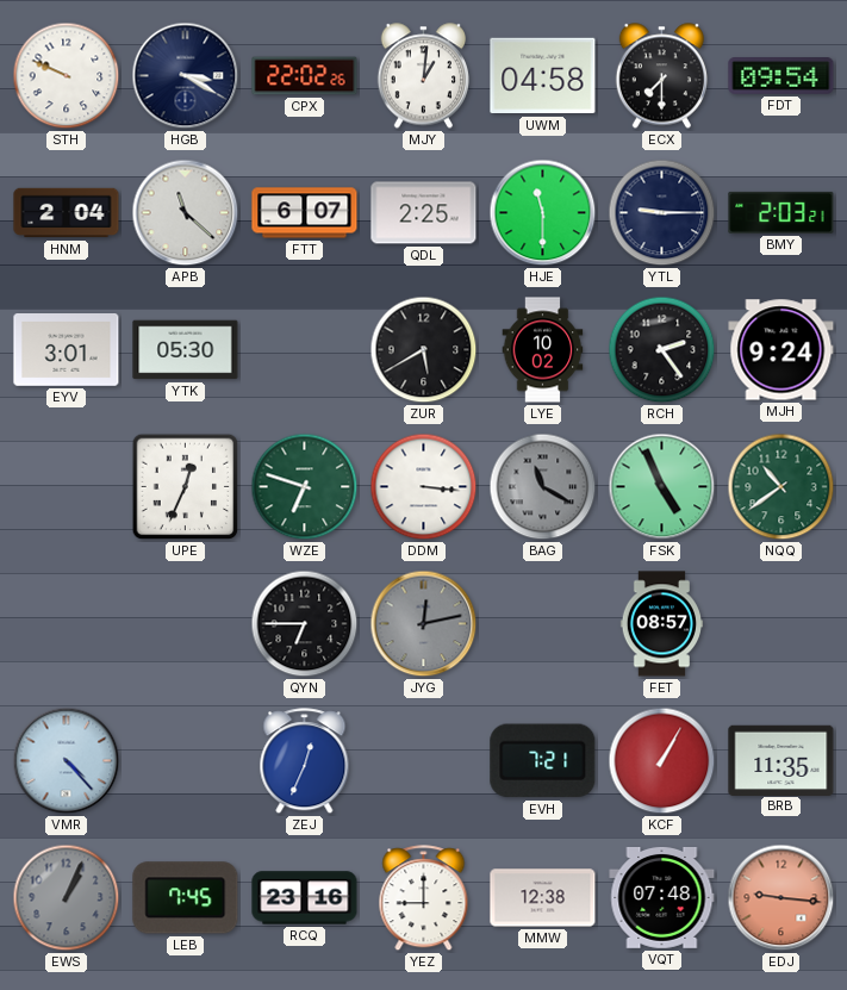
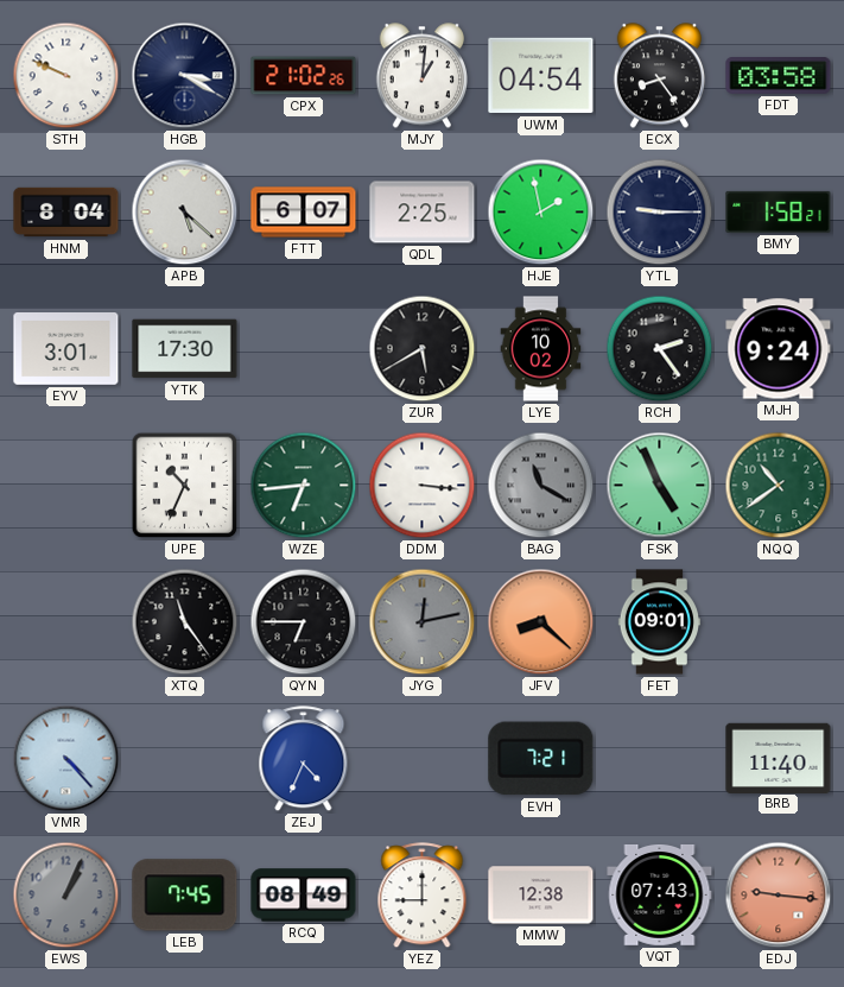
CPX: 22:02 -> 21:02
UWM: 04:58 -> 04:54
ECX: 7:30 -> 8:24
FDT: 09:54 -> 03:58
HNM: 2:04 -> 8:04
APB: 11:22 -> 5:22
HJE: 11:30 -> 1:58
BMY: 2:03 -> 1:58
YTK: 05:30 -> 17:30
UPE: 12:34 -> 10:34
WZE: 6:48 -> 6:44
XTQ: none -> 11:24
JFV: none -> 8:22
FET: 08:57 -> 09:01
ZEJ: 12:34 -> 4:34
KCF: 1:05 -> none
BRB: 11:35 -> 11:40
RCQ: 23:16 -> 08:49
VQT: 07:48 -> 07:43
